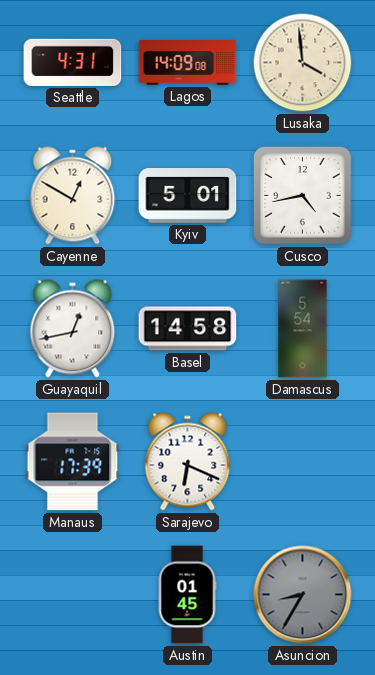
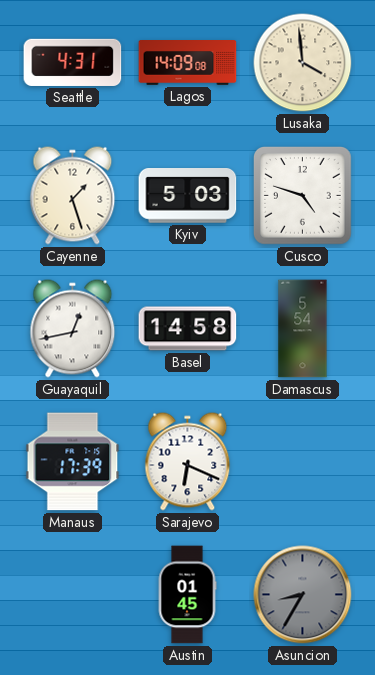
Cayenne: 12:50 -> 1:27
Kyiv: 5:01 -> 5:03
Cusco: 4:43 -> 4:48
